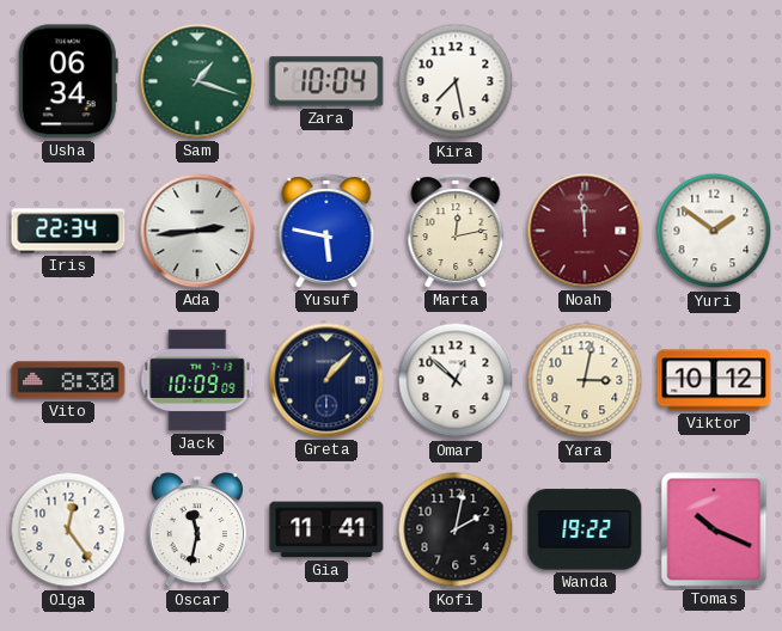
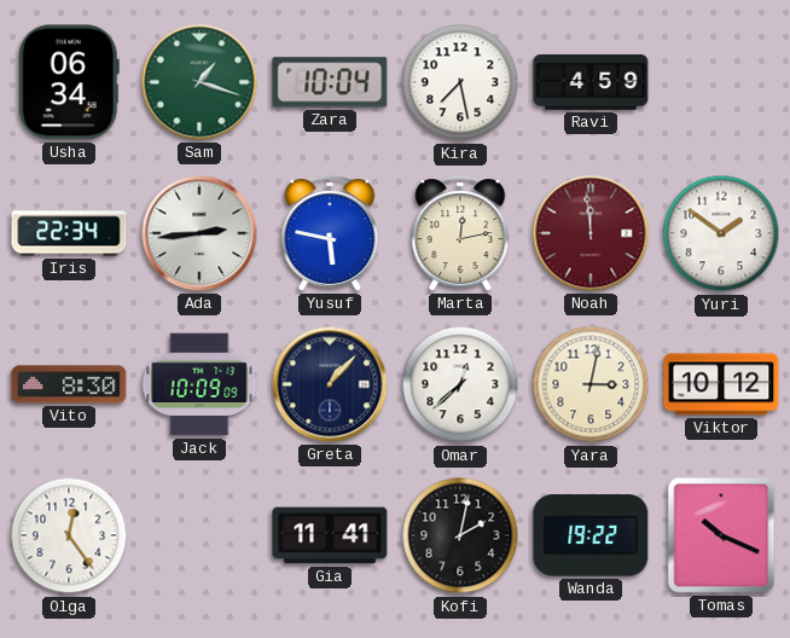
Ravi: none -> 4:59
Omar: 12:52 -> 12:38
Oscar: 11:32 -> none
